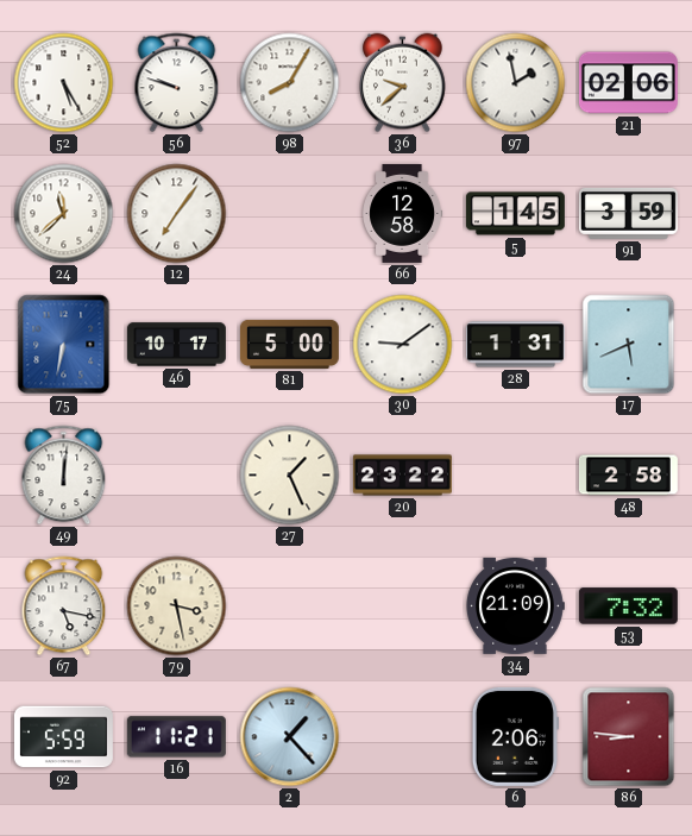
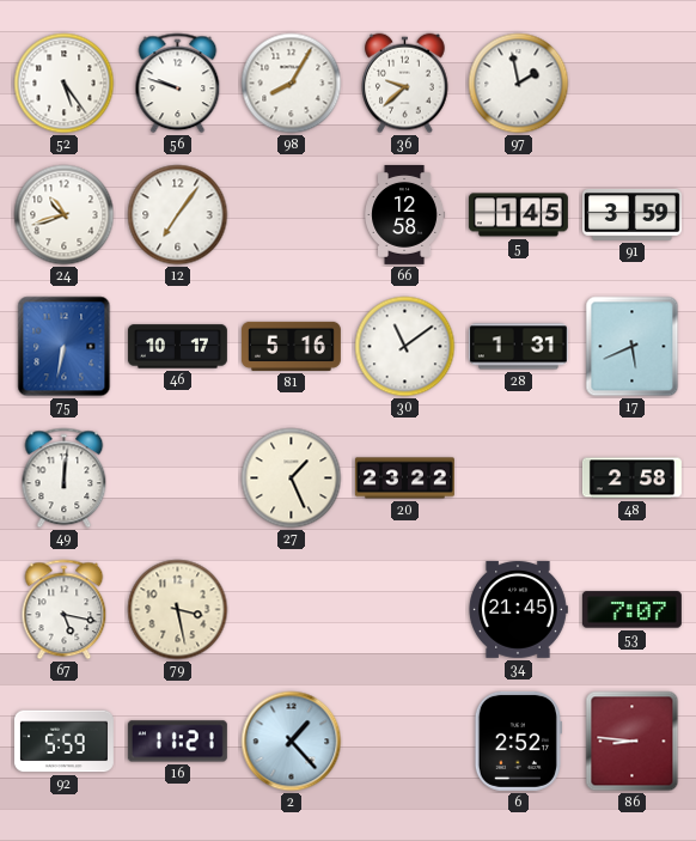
52: 5:25 -> 5:24
21: 02:06 -> none
24: 11:38 -> 10:42
81: 5:00 -> 5:16
30: 9:09 -> 11:09
34: 21:09 -> 21:45
53: 7:32 -> 7:07
6: 2:06 -> 2:52
